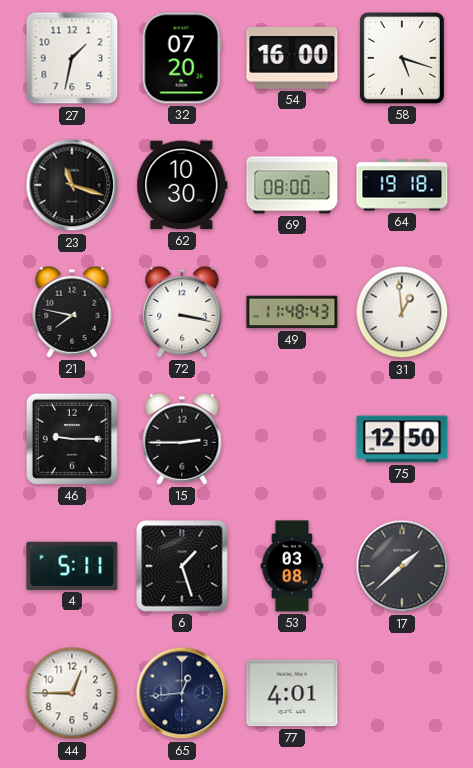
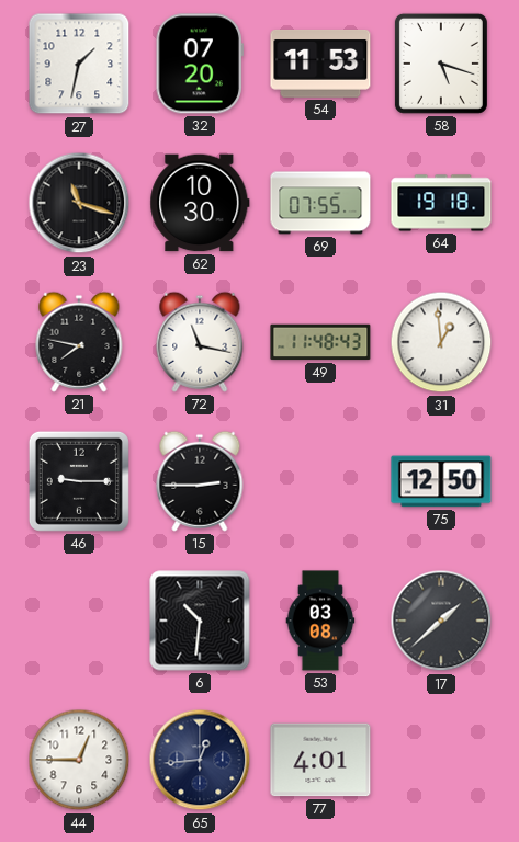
54: 16:00 -> 11:53
69: 08:00 -> 07:55
72: 3:17 -> 11:17
4: 5:11 -> none
6: 1:27 -> 10:31
